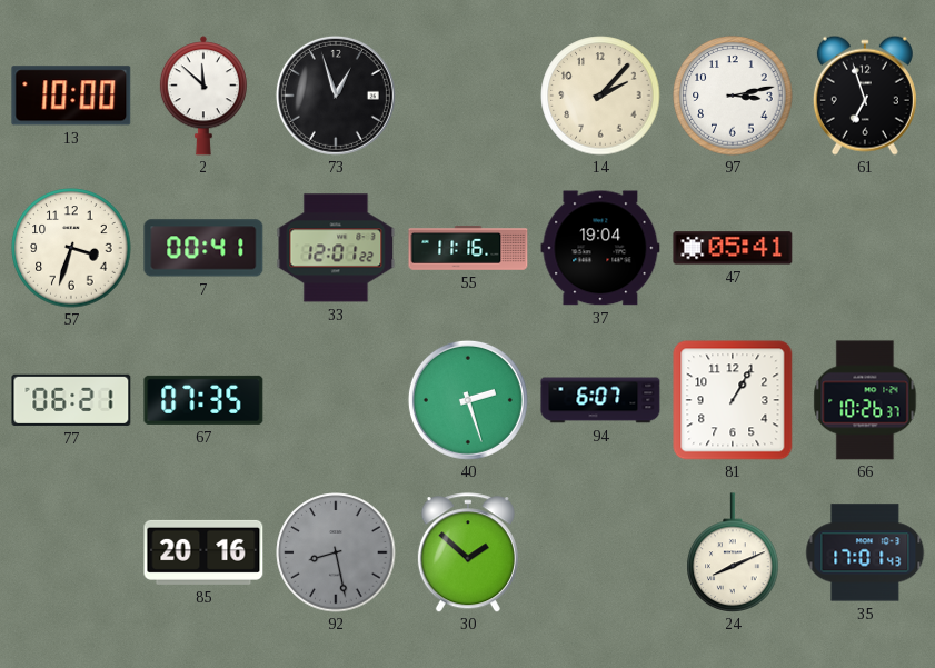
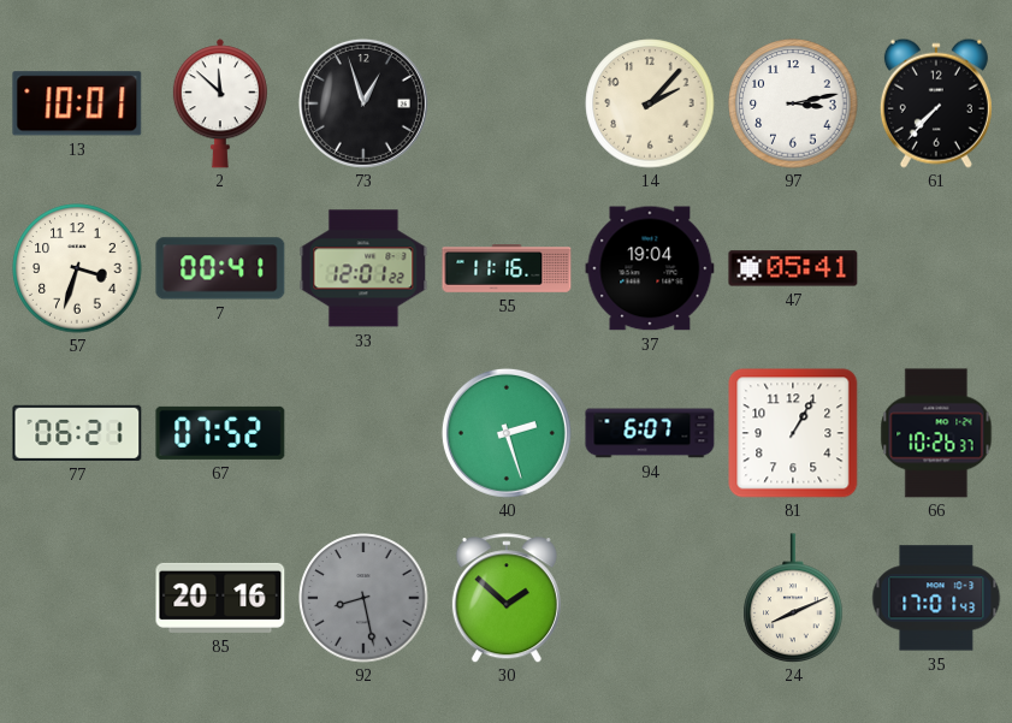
13: 10:00 -> 10:01
61: 6:57 -> 7:37
67: 07:35 -> 07:52
